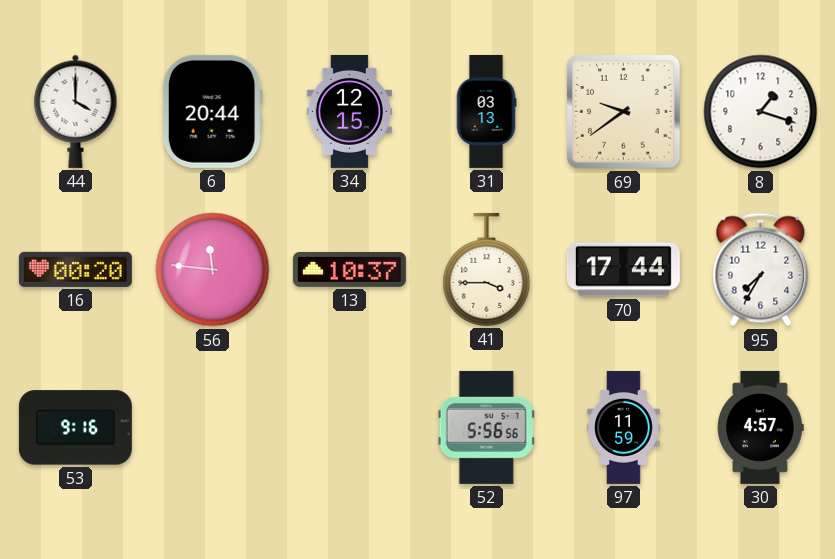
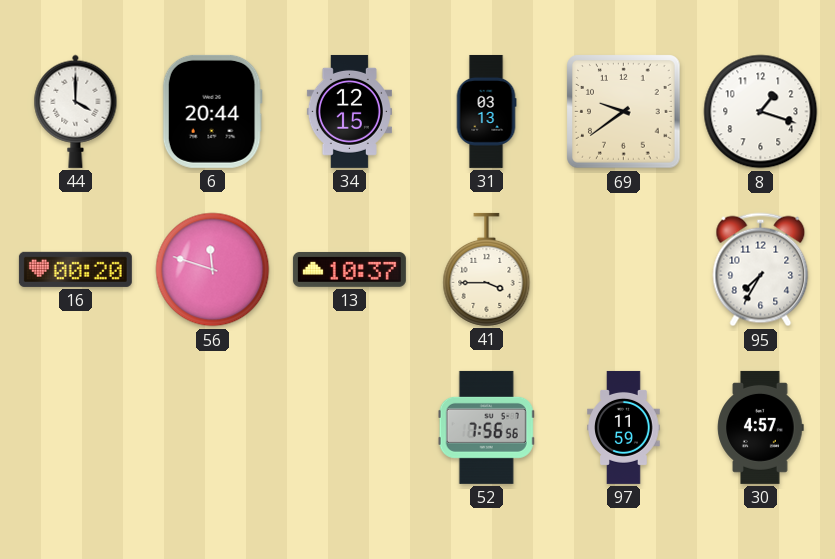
56: 11:46 -> 11:48
70: 17:44 -> none
53: 9:16 -> none
52: 5:56 -> 7:56
